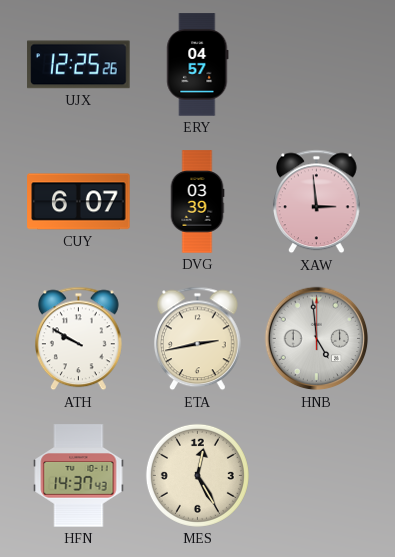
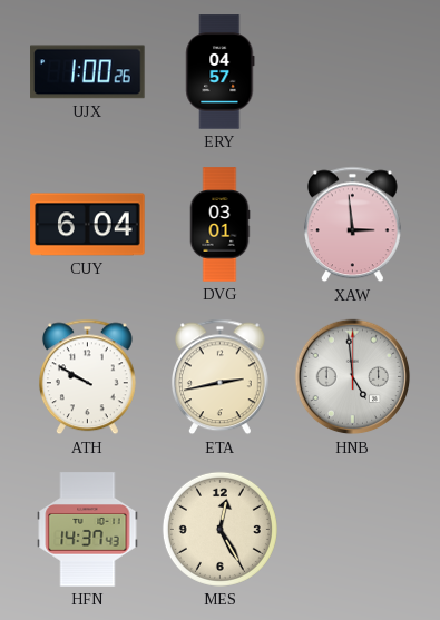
UJX: 12:25 -> 1:00
CUY: 6:07 -> 6:04
DVG: 03:39 -> 03:01
